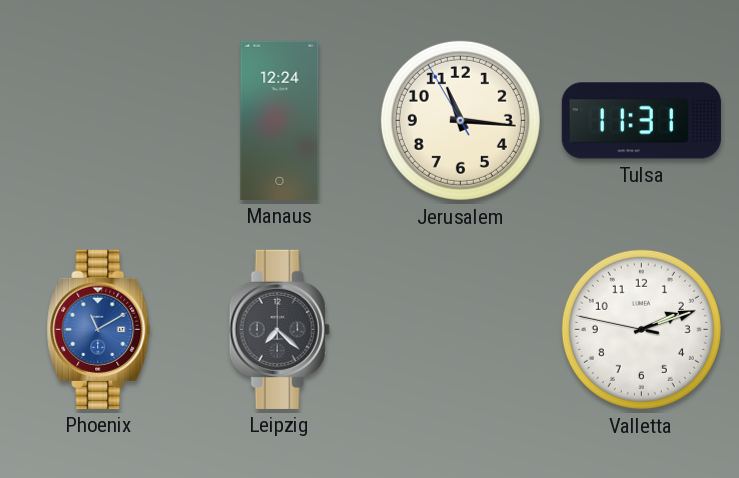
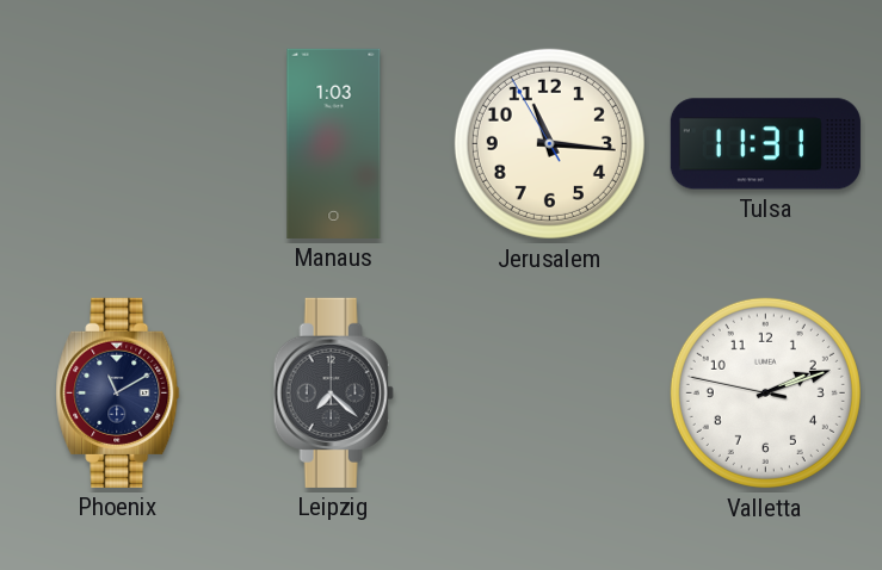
Manaus: 12:24 -> 1:03
Phoenix dial: blue -> navy
